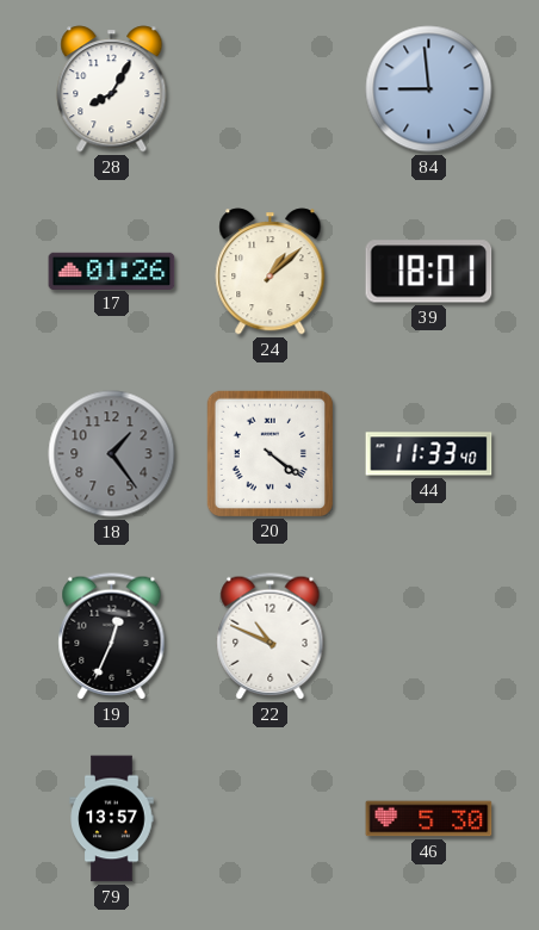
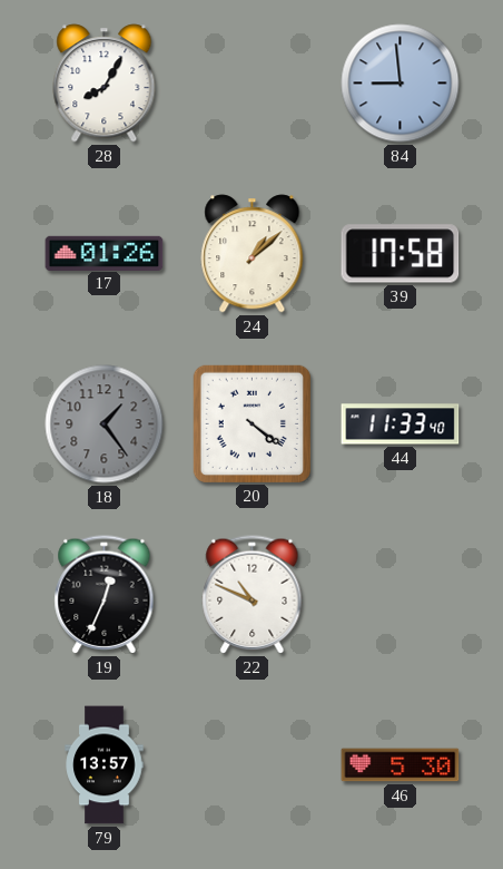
39: 18:01 -> 17:58
